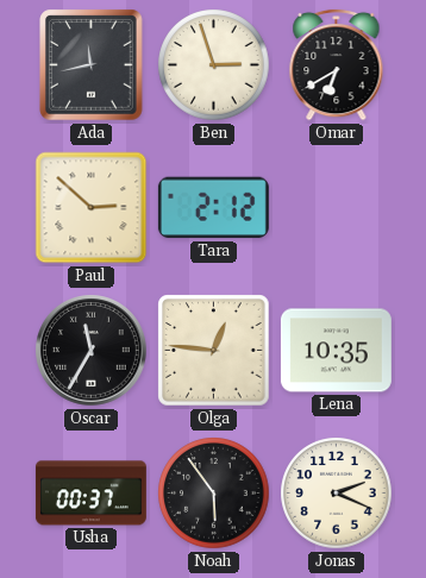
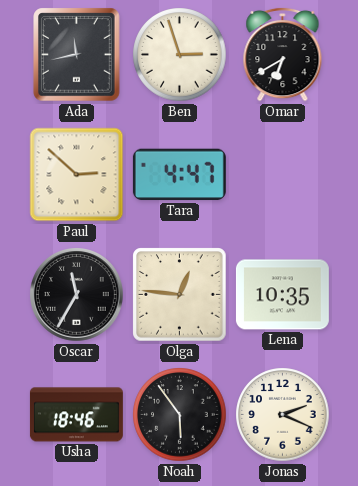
Tara: 2:12 -> 4:47
Usha: 00:37 -> 18:46
